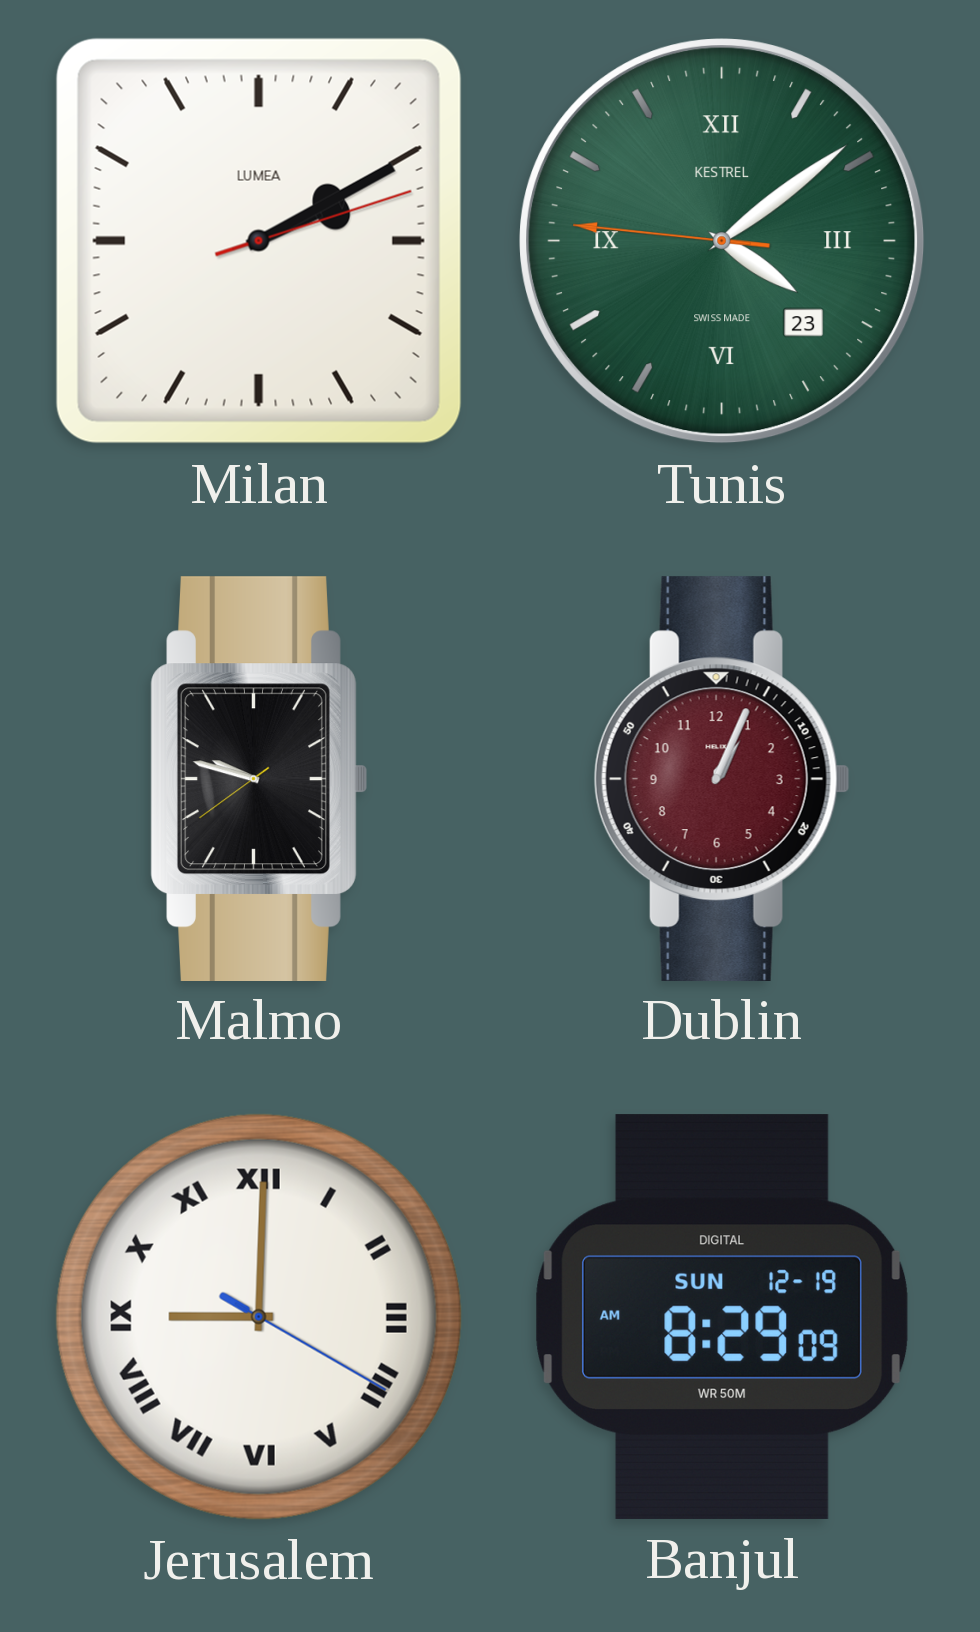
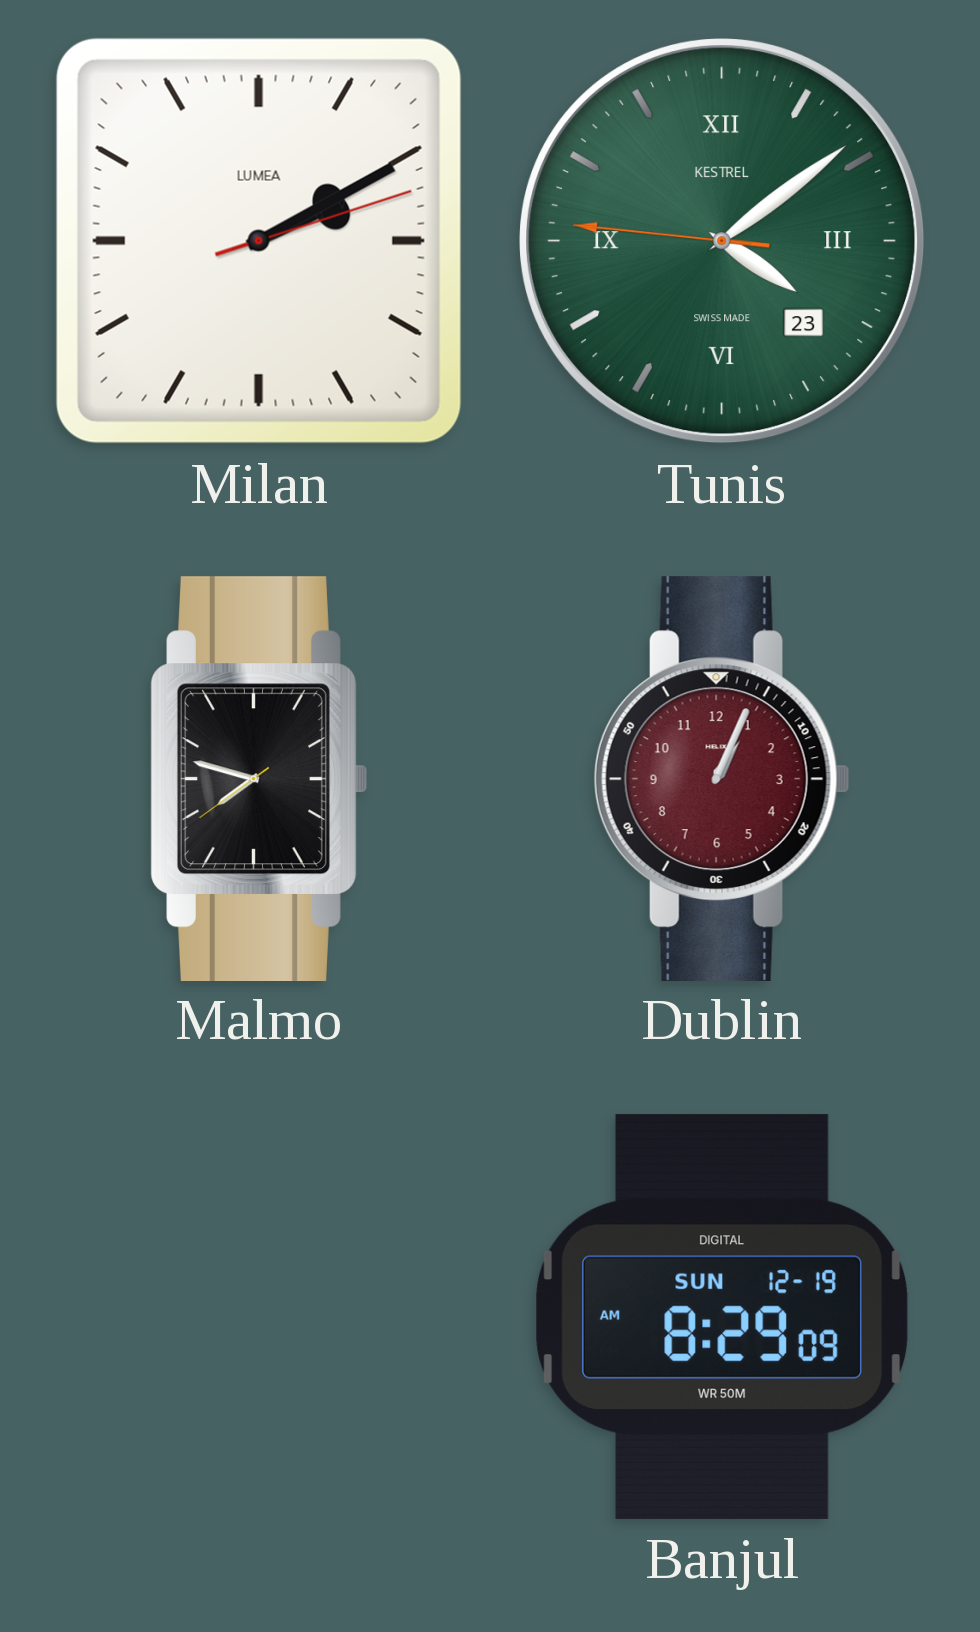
Malmo: 9:47 -> 7:47
Jerusalem: 9:00 -> none
